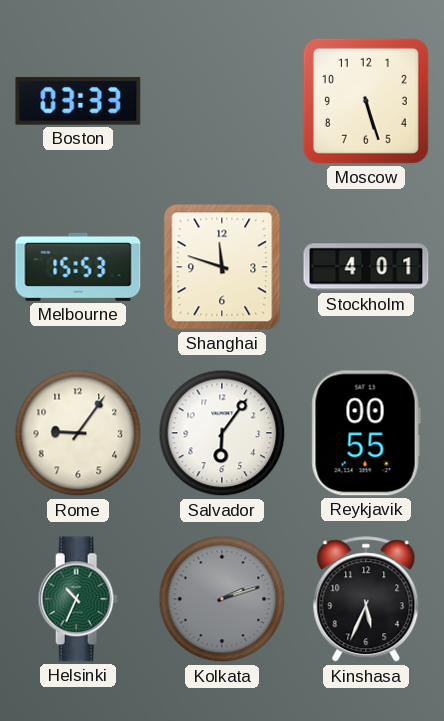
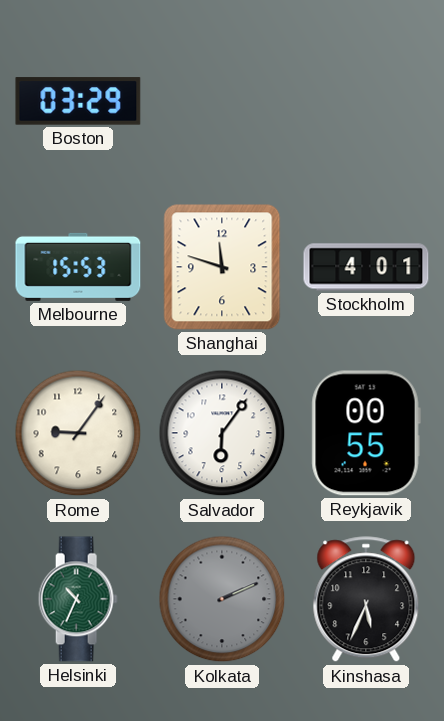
Boston: 03:33 -> 03:29
Moscow: 5:27 -> none
Kolkata: 2:12 -> 2:11
